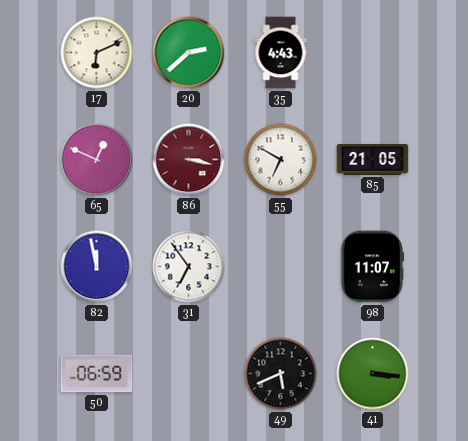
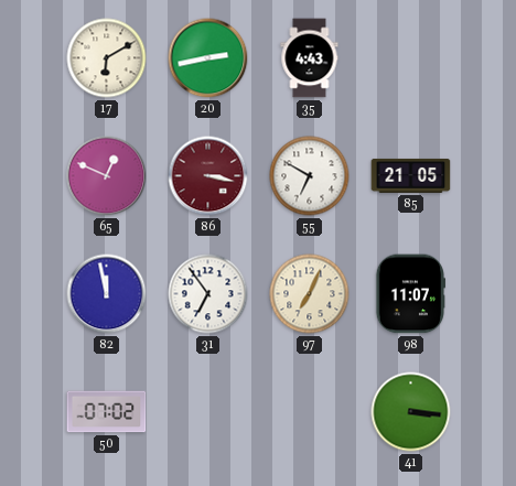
17: 6:11 -> 6:10
20: 2:38 -> 2:43
97: none -> 7:04
50: 06:59 -> 07:02
49: 5:41 -> none
